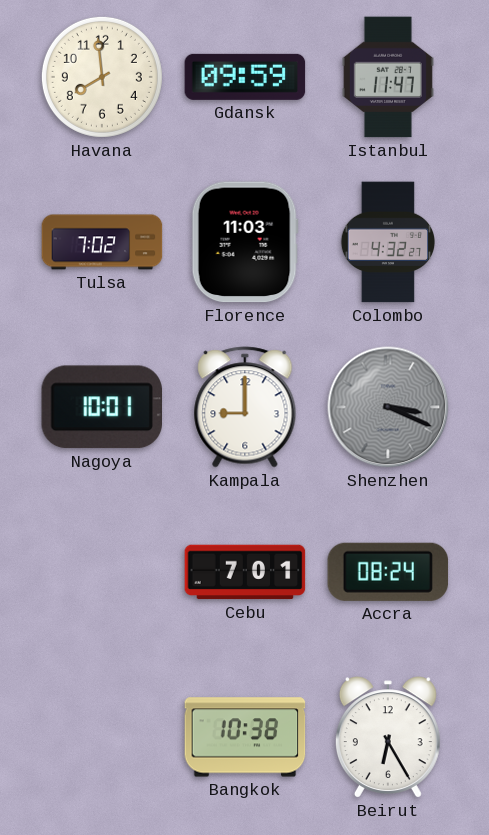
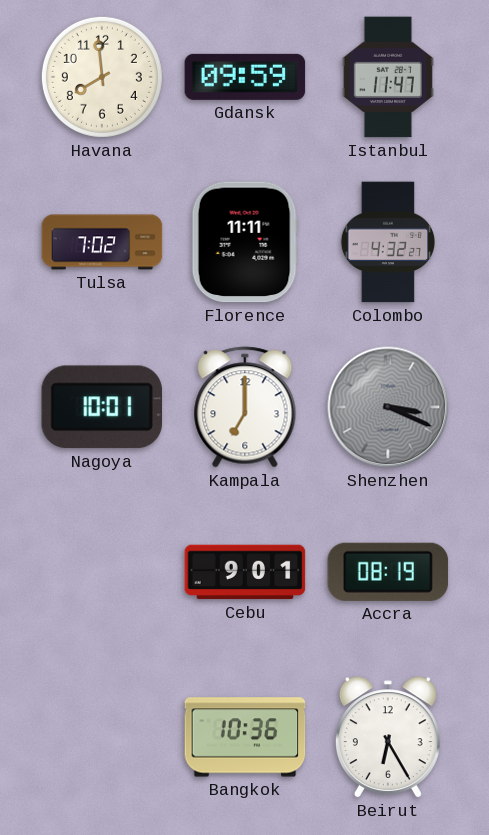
Florence: 11:03 -> 11:11
Kampala: 9:00 -> 7:00
Cebu: 7:01 -> 9:01
Accra: 08:24 -> 08:19
Bangkok: 10:38 -> 10:36
